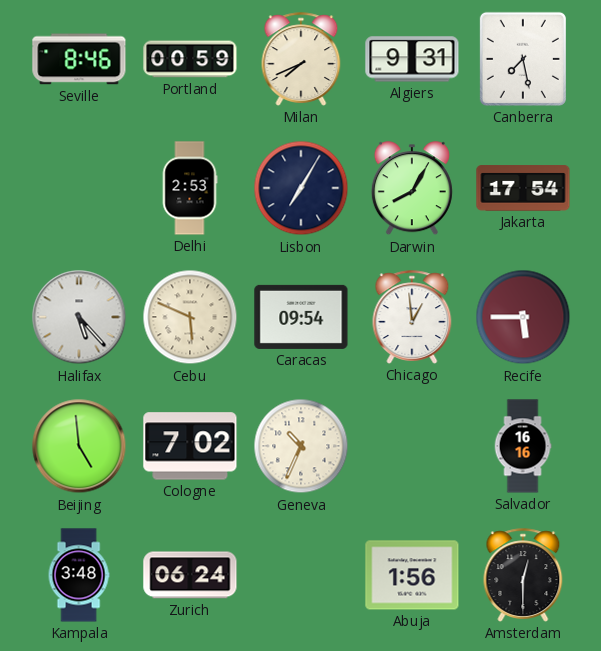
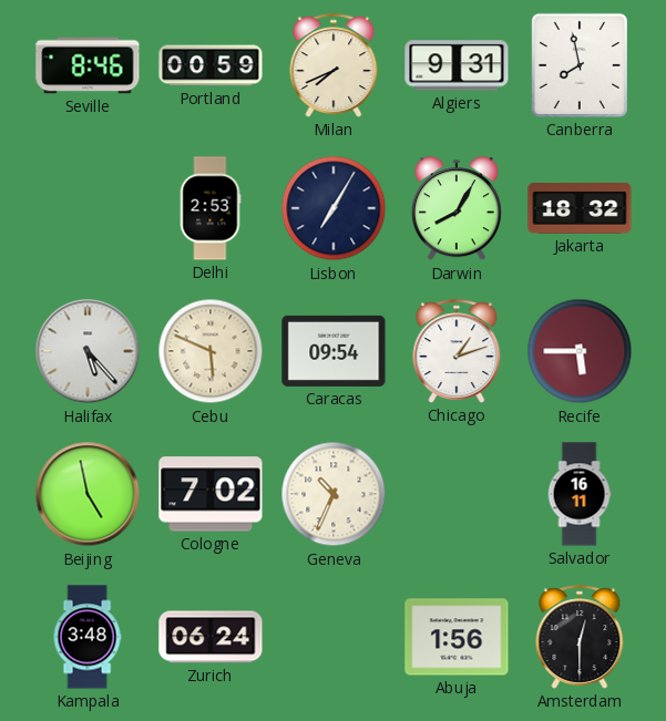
Canberra: 7:28 -> 7:58
Jakarta: 17:54 -> 18:32
Chicago: 12:59 -> 1:12
Beijing: 4:59 -> 4:58
Salvador: 16:16 -> 16:11
